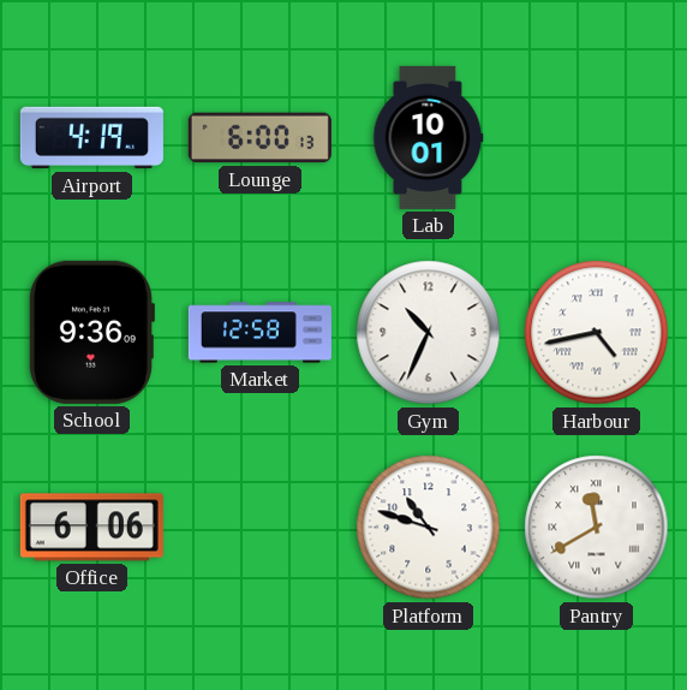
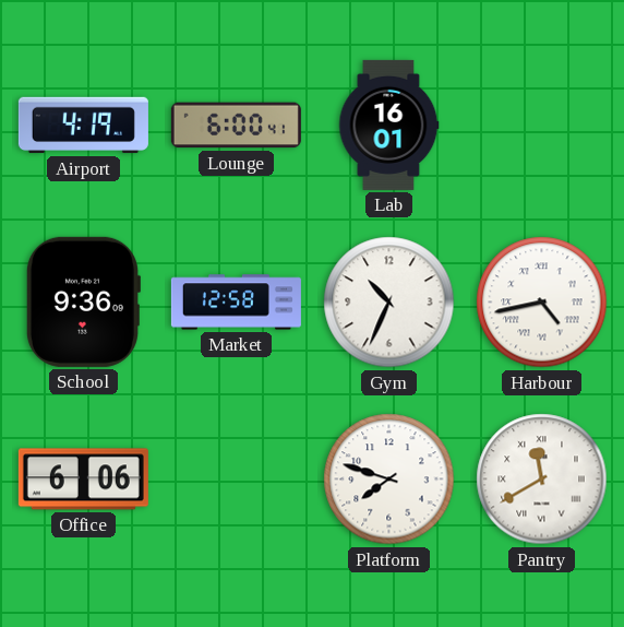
Lounge: 6:00:13 -> 6:00:41
Lab: 10:01 -> 16:01
Platform: 10:48 -> 7:48
